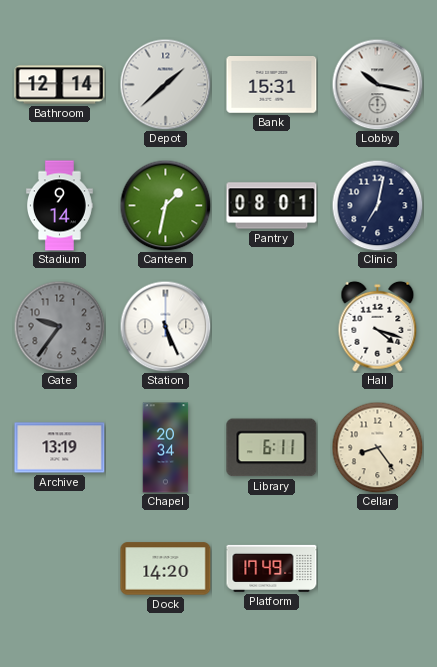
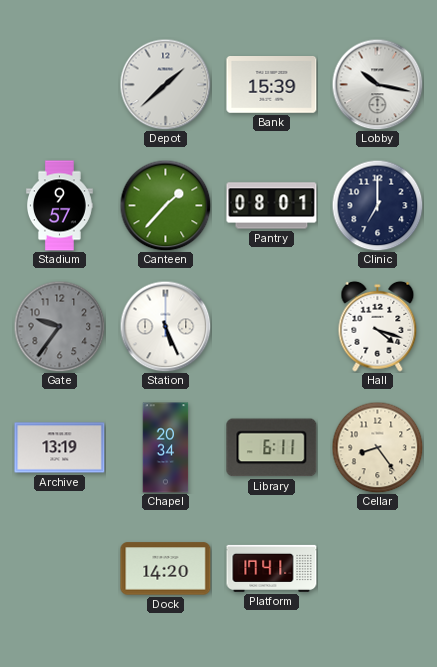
Bathroom: 12:14 -> none
Bank: 15:31 -> 15:39
Stadium: 9:14 -> 9:57
Canteen: 1:32 -> 1:37
Clinic: 7:02 -> 7:00
Platform: 17:49 -> 17:41
